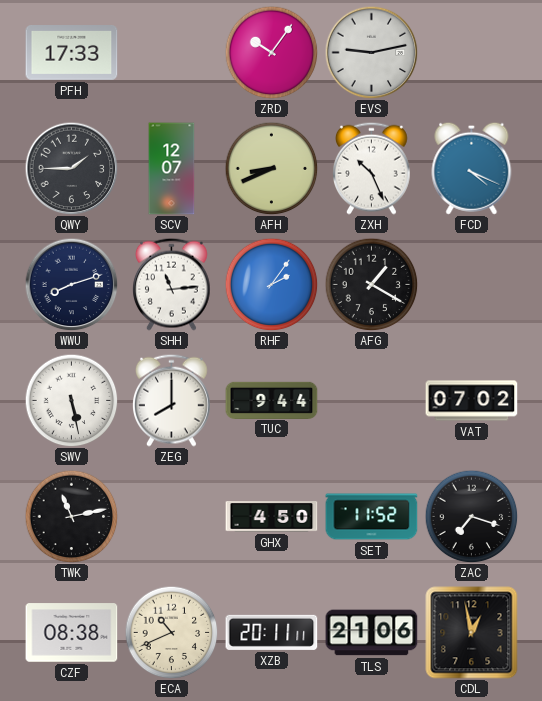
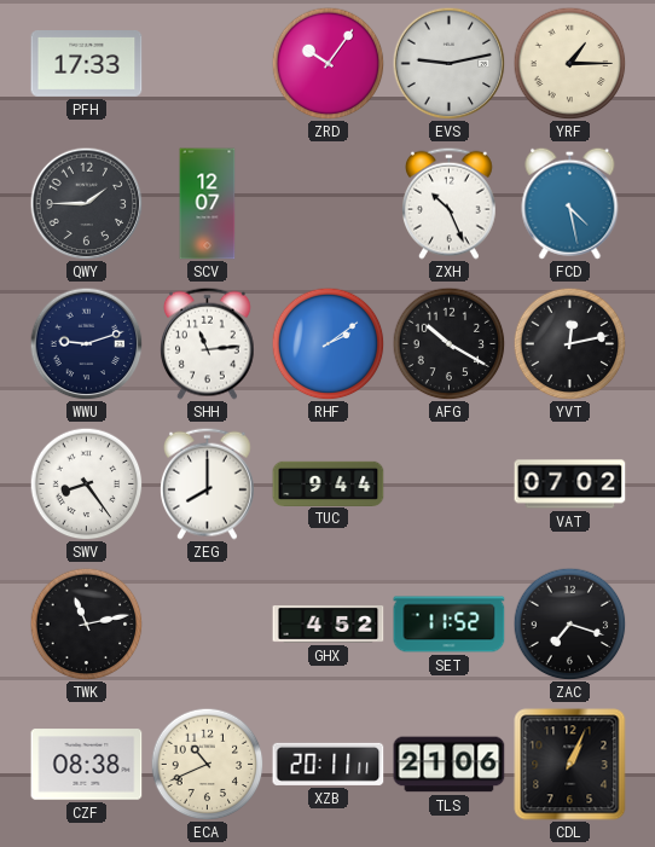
YRF: none -> 1:15
AFH: 8:41 -> none
FCD: 4:19 -> 4:28
WWU: 8:12 -> 9:12
RHF: 2:06 -> 2:09
AFG: 1:20 -> 10:20
YVT: none -> 12:13
SWV: 5:28 -> 8:24
GHX: 4:50 -> 4:52
CDL: 12:58 -> 1:04
